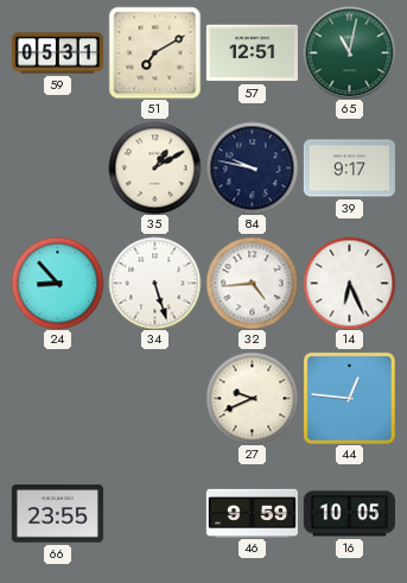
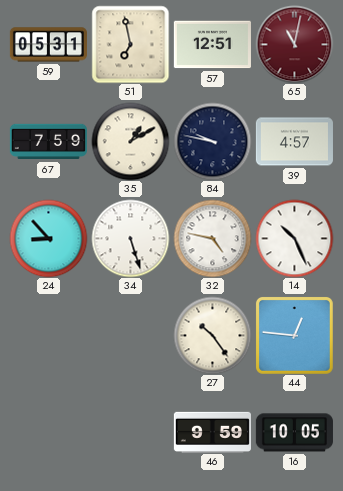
51: 7:10 -> 6:58
65 dial: green -> burgundy
67: none -> 7:59
39: 9:17 -> 4:57
32: 4:44 -> 4:47
14: 6:26 -> 10:26
27: 9:41 -> 10:24
66: 23:55 -> none
